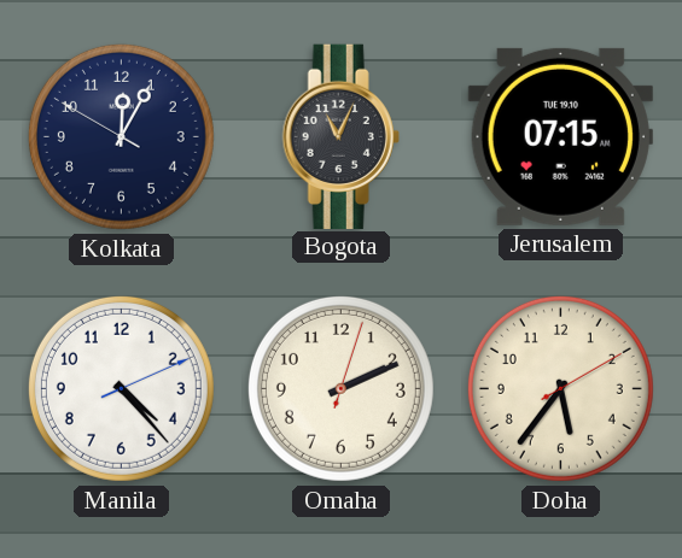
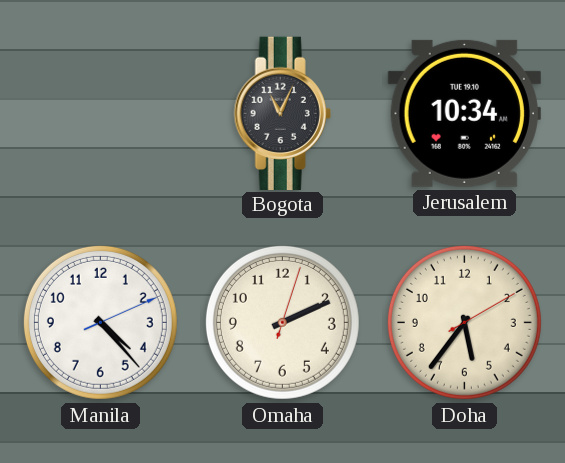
Kolkata: 12:04 -> none
Jerusalem: 07:15 -> 10:34
